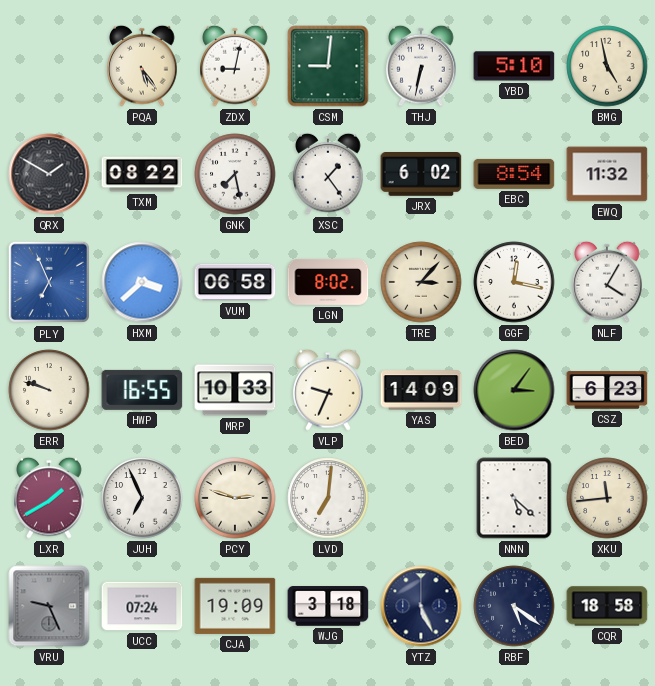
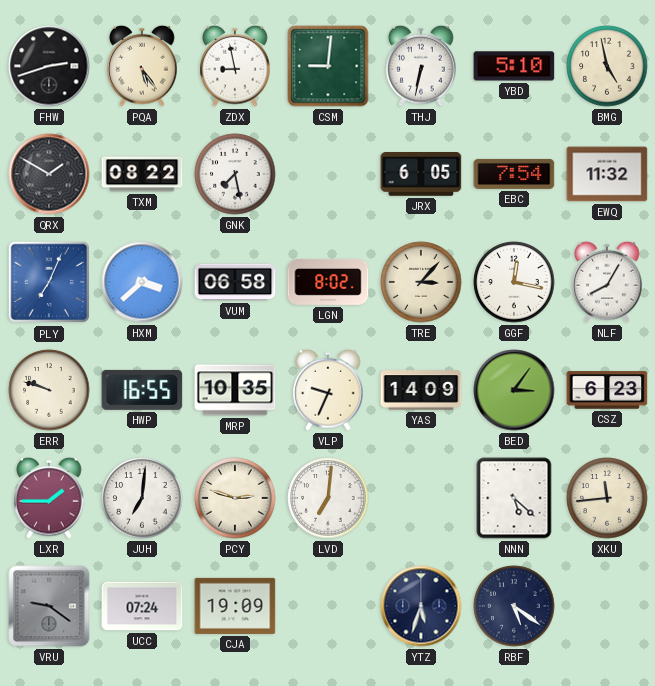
FHW: none -> 2:42
ZDX: 9:02 -> 8:58
XSC: 1:24 -> none
JRX: 6:02 -> 6:05
EBC: 8:54 -> 7:54
PLY: 6:56 -> 7:04
NLF: 4:05 -> 8:05
MRP: 10:33 -> 10:35
LXR: 1:40 -> 1:45
JUH: 6:56 -> 7:01
VRU: 9:26 -> 9:21
WJG: 3:18 -> none
YTZ: 5:26 -> 5:33
CQR: 18:58 -> none
